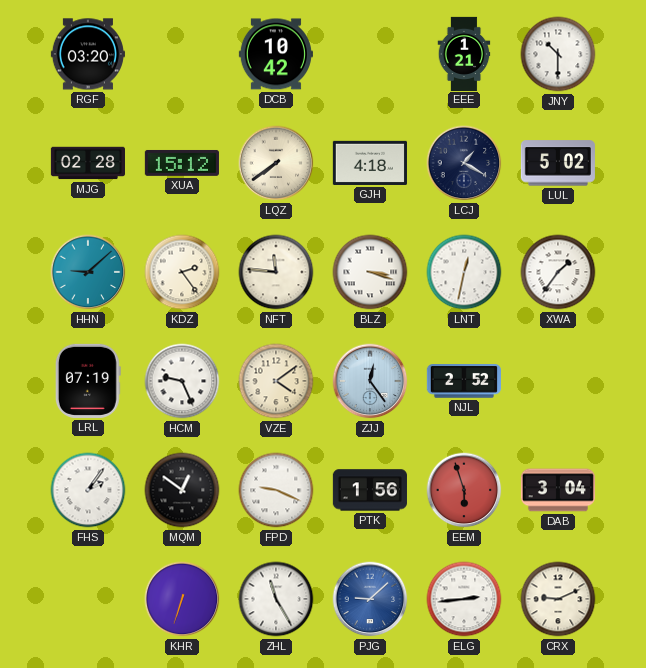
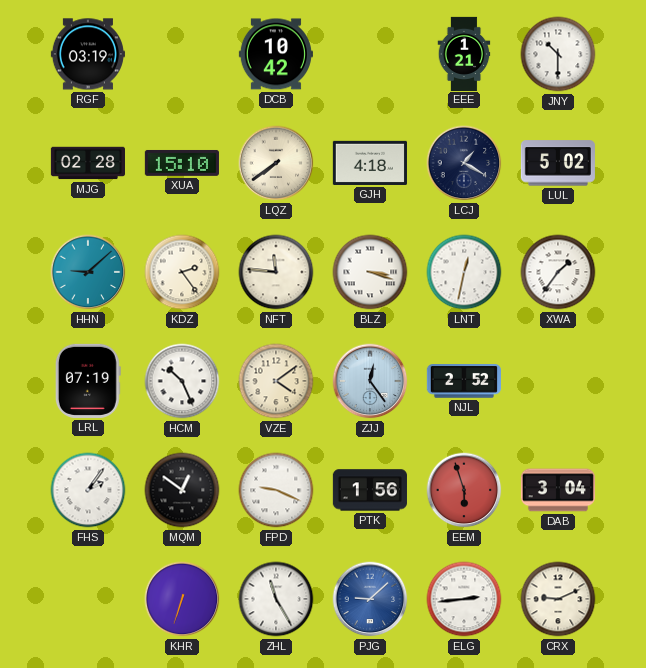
RGF: 03:20 -> 03:19
XUA: 15:12 -> 15:10
HCM: 9:26 -> 10:26
